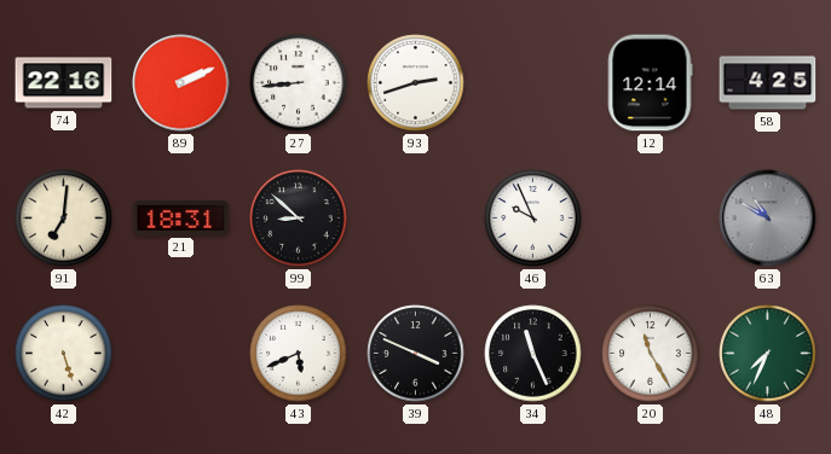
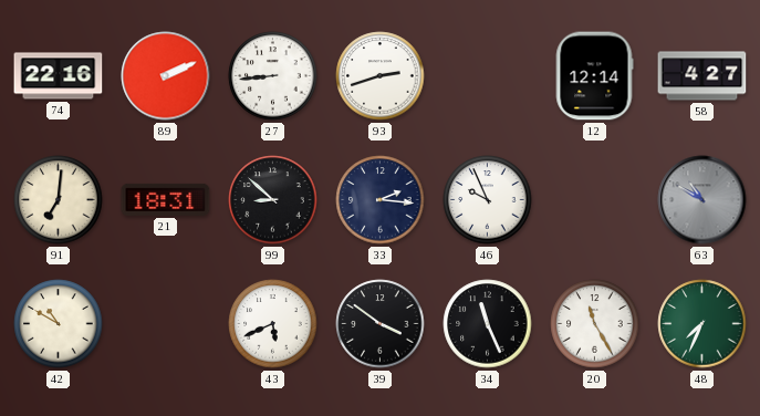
58: 4:25 -> 4:27
33: none -> 2:16
42: 5:27 -> 10:50
39: 3:49 -> 3:51
